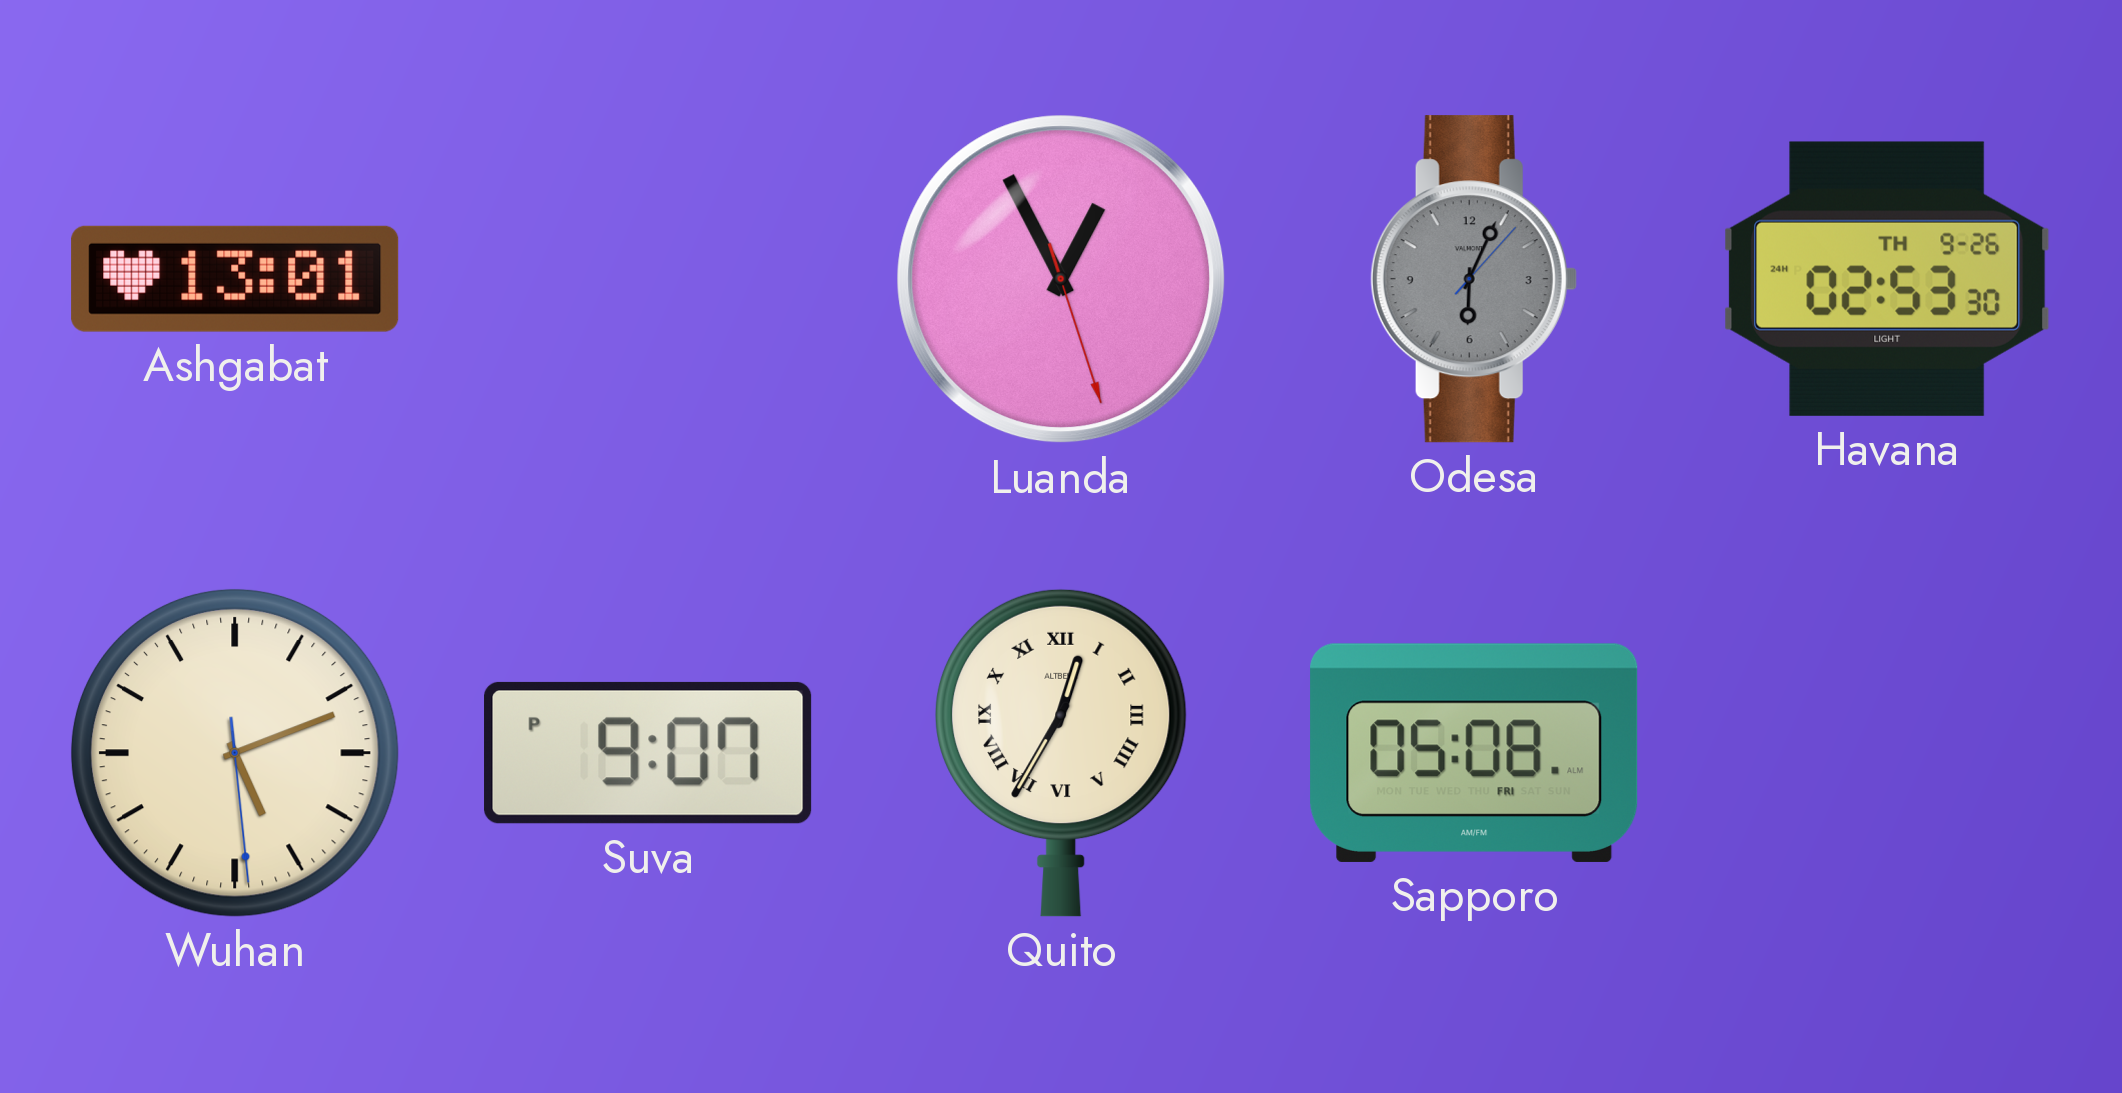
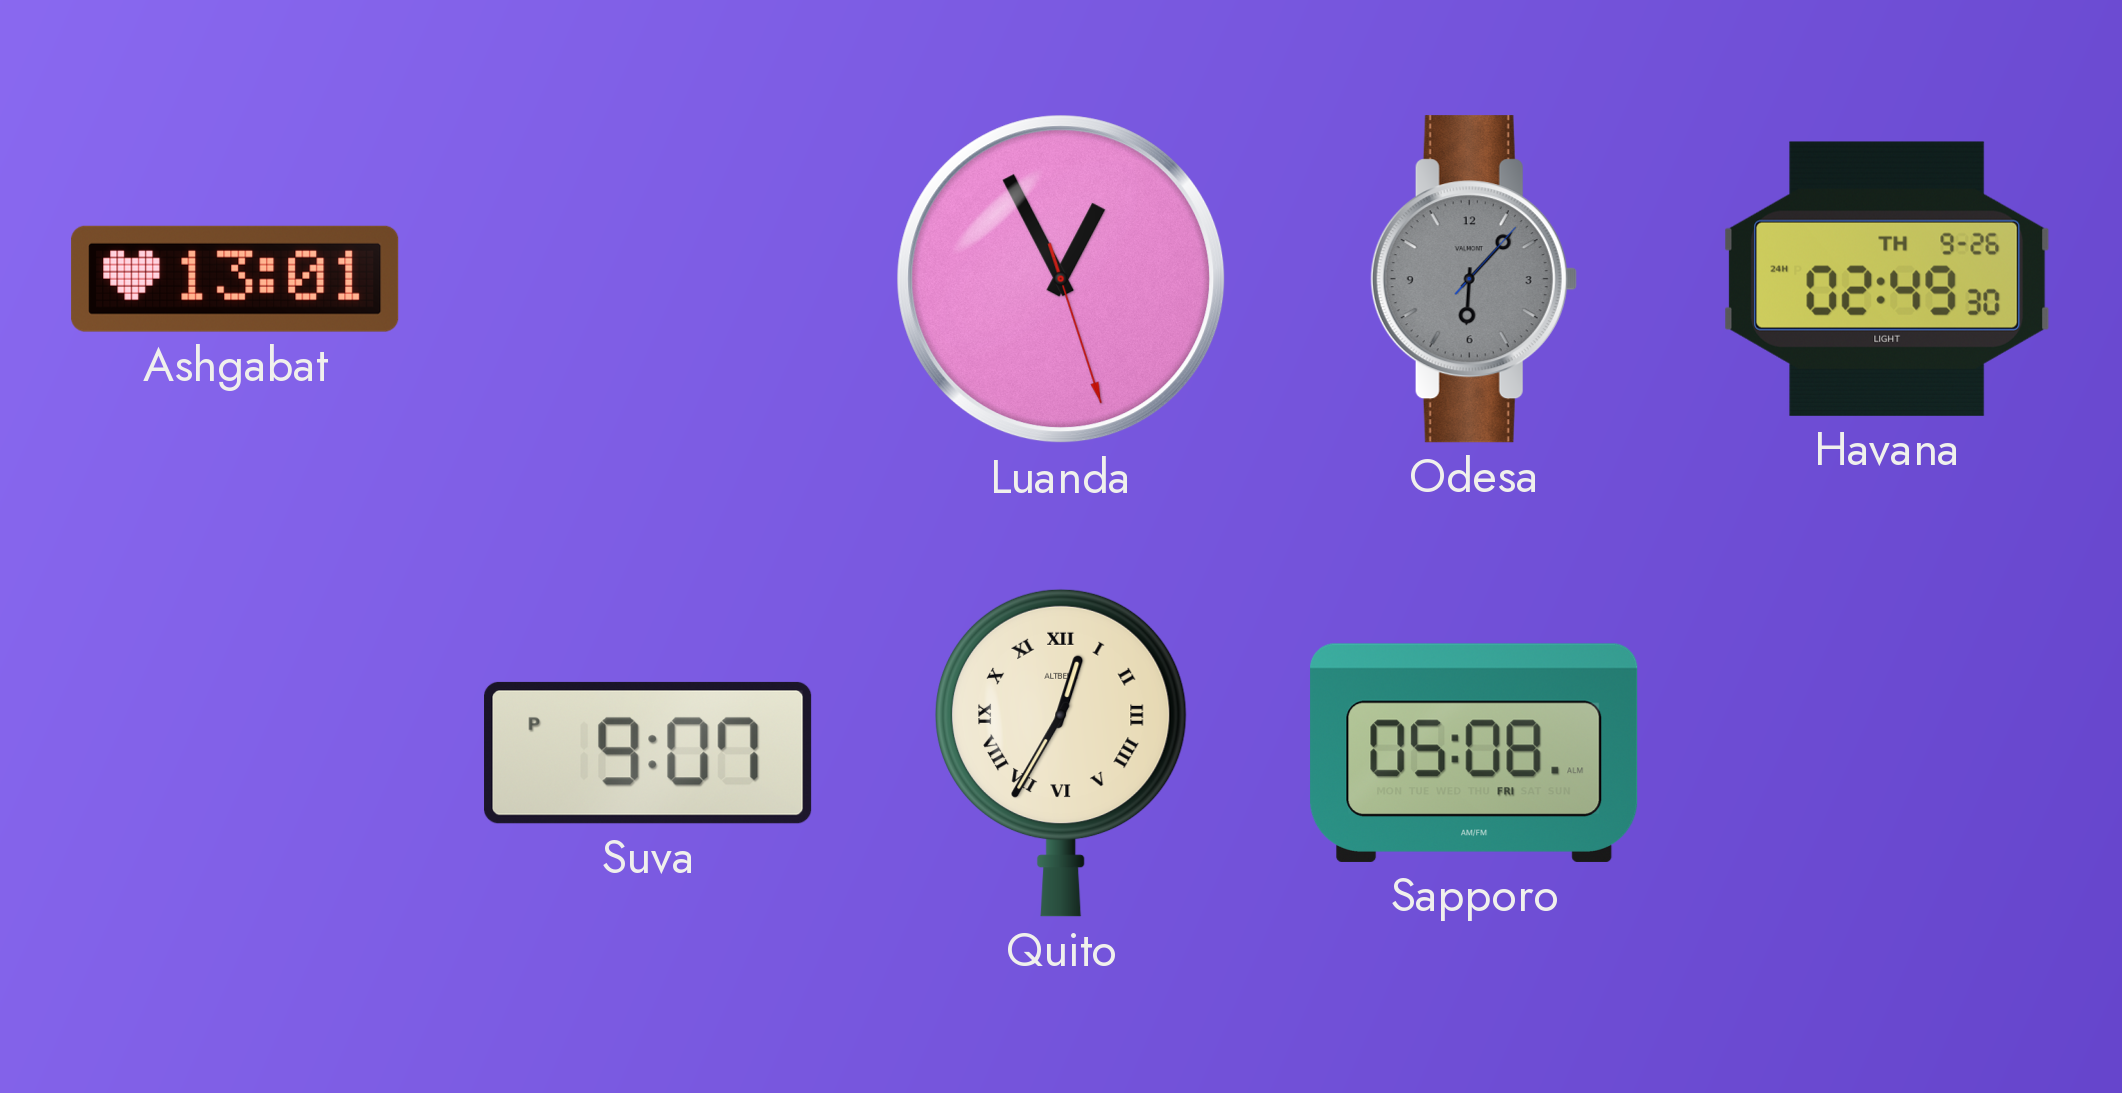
Odesa: 6:04 -> 6:07
Havana: 02:53 -> 02:49
Wuhan: 5:11 -> none
